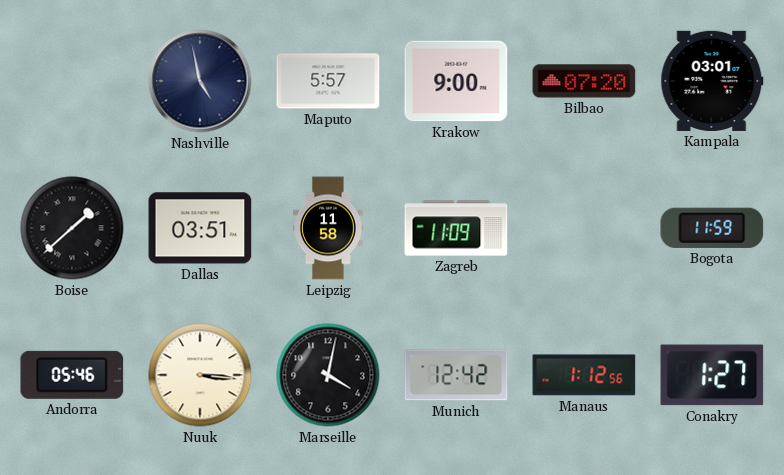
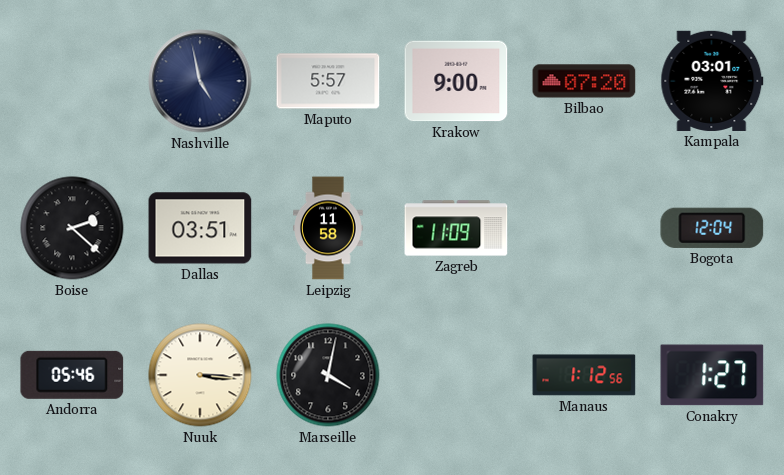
Boise: 1:38 -> 2:22
Bogota: 11:59 -> 12:04
Munich: 12:42 -> none
